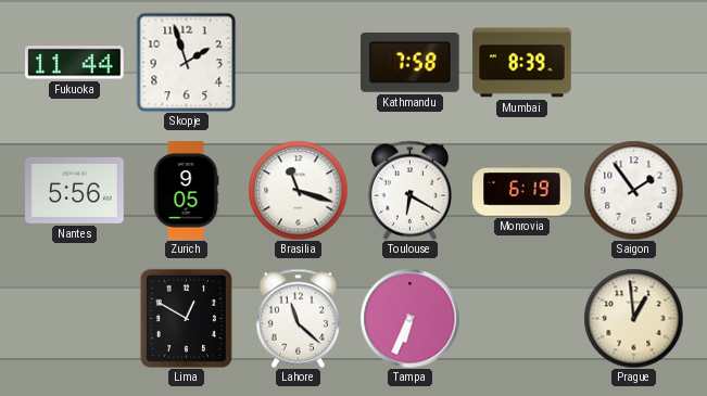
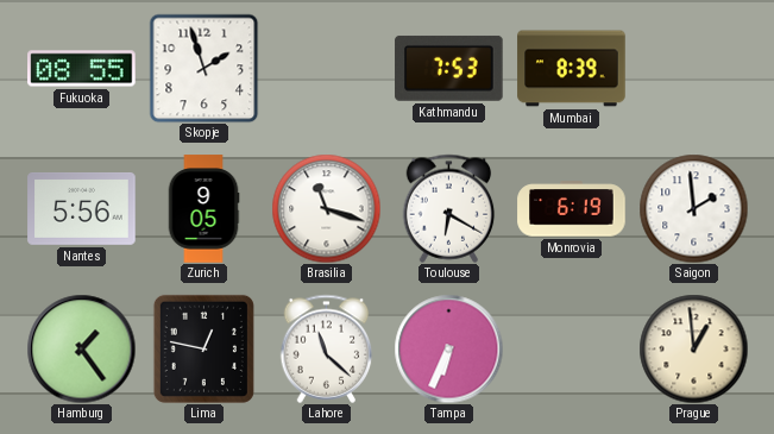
Fukuoka: 11:44 -> 08:55
Kathmandu: 7:58 -> 7:53
Saigon: 1:54 -> 1:59
Hamburg: none -> 1:24
Lima: 12:50 -> 12:47
